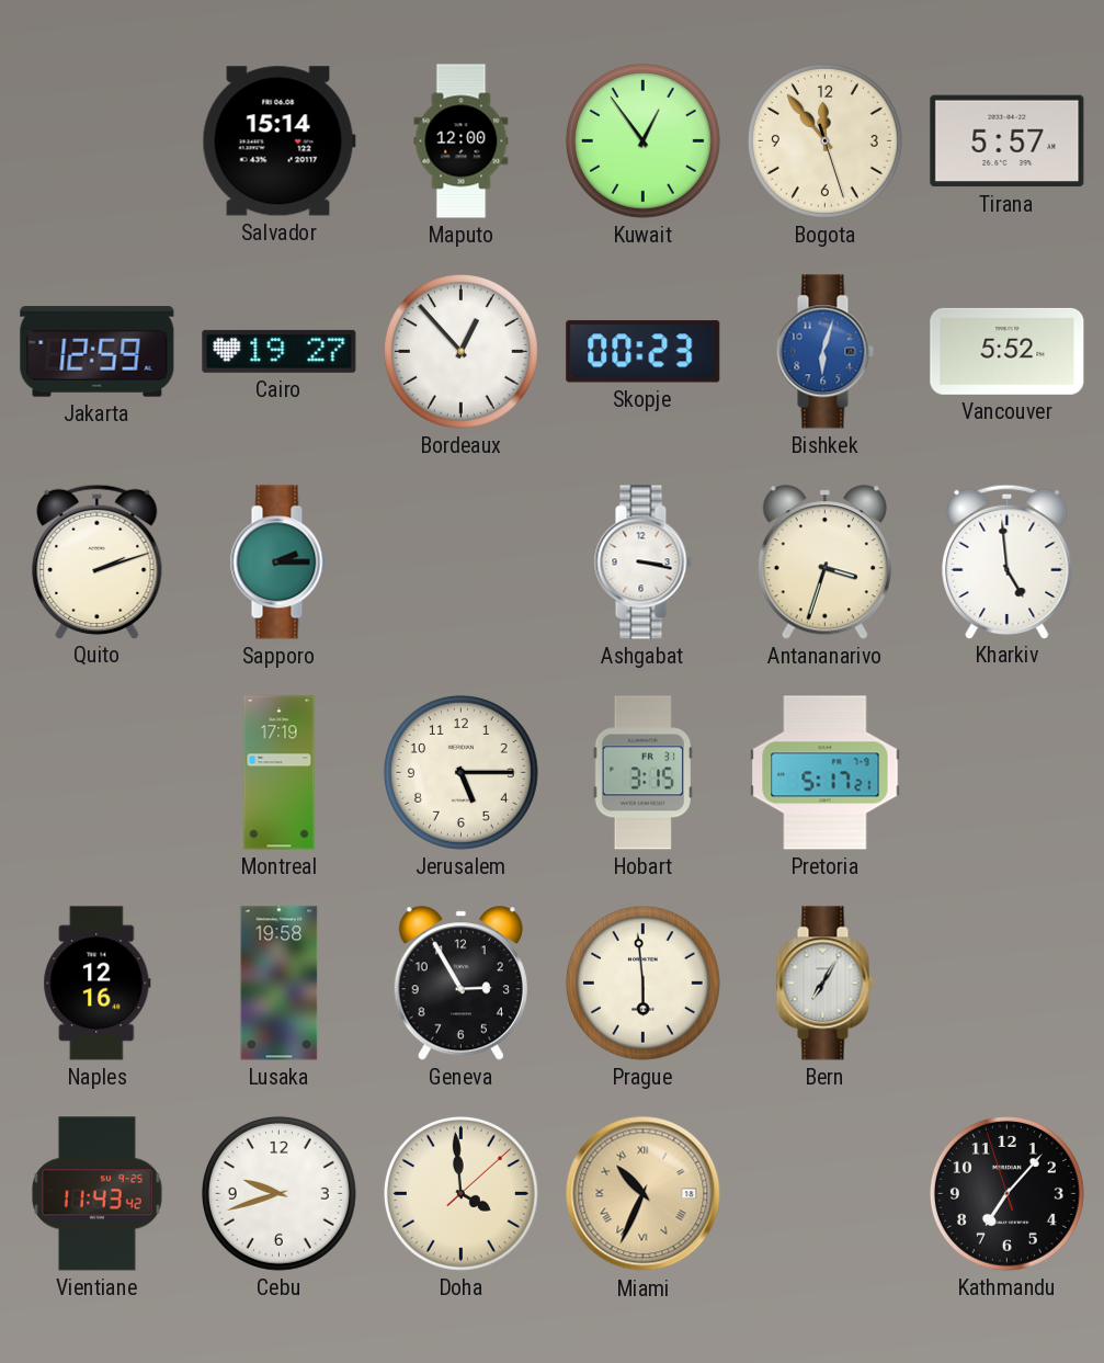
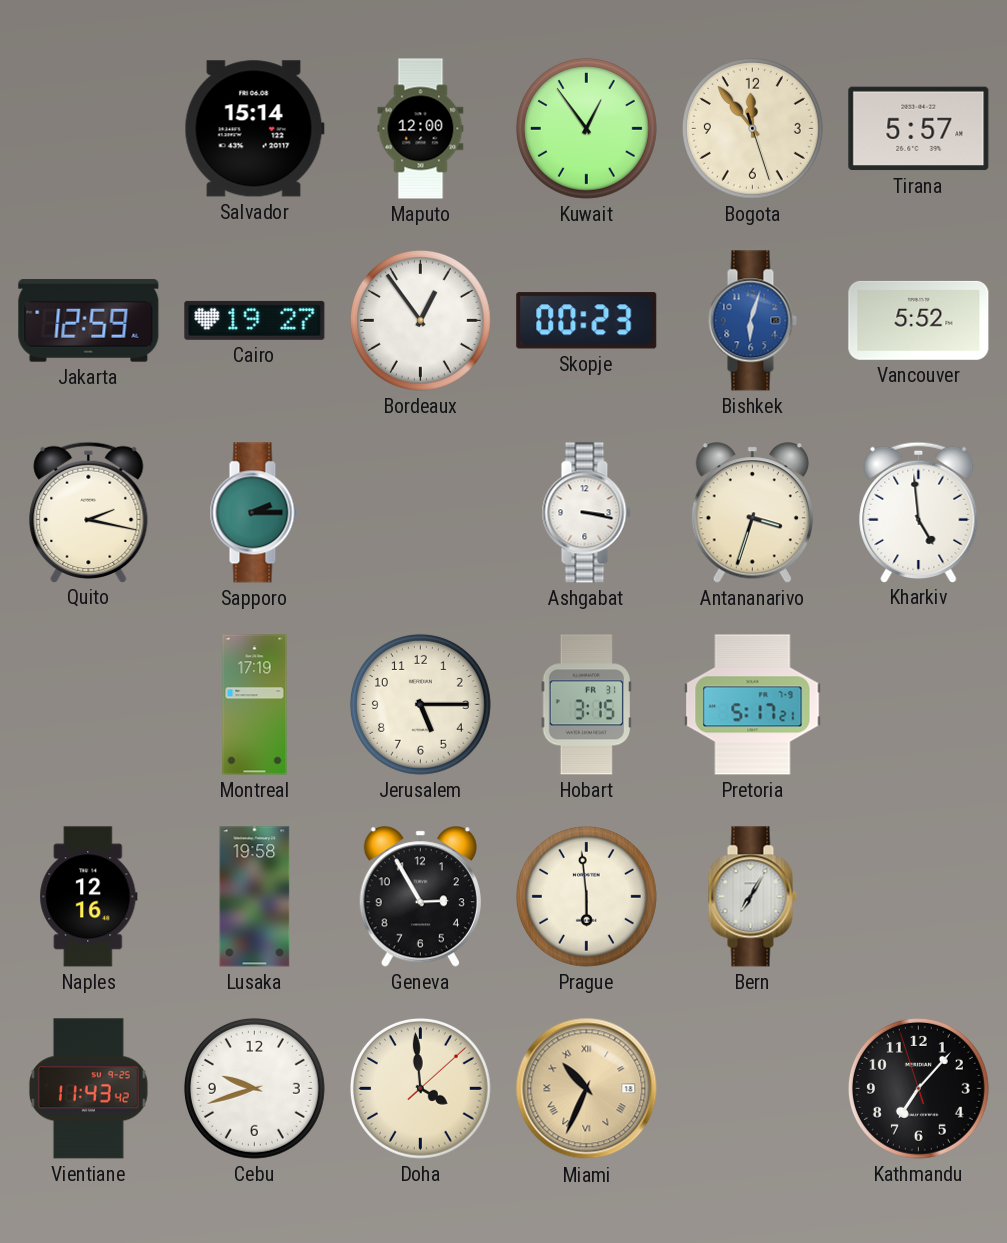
Bordeaux: 12:53 -> 12:54
Quito: 2:12 -> 2:17
